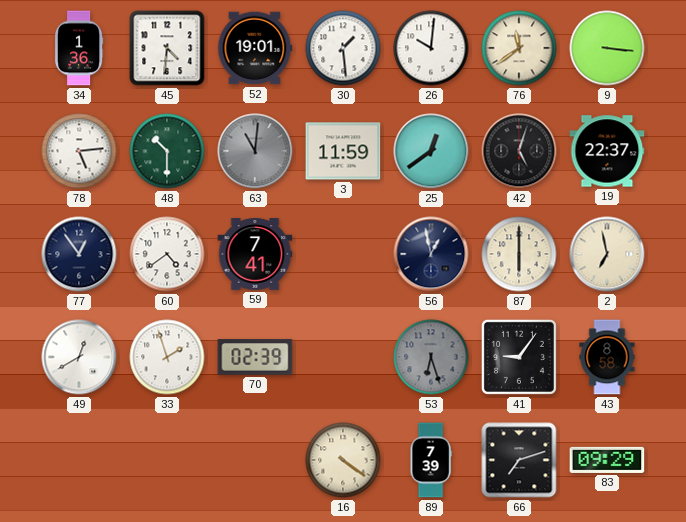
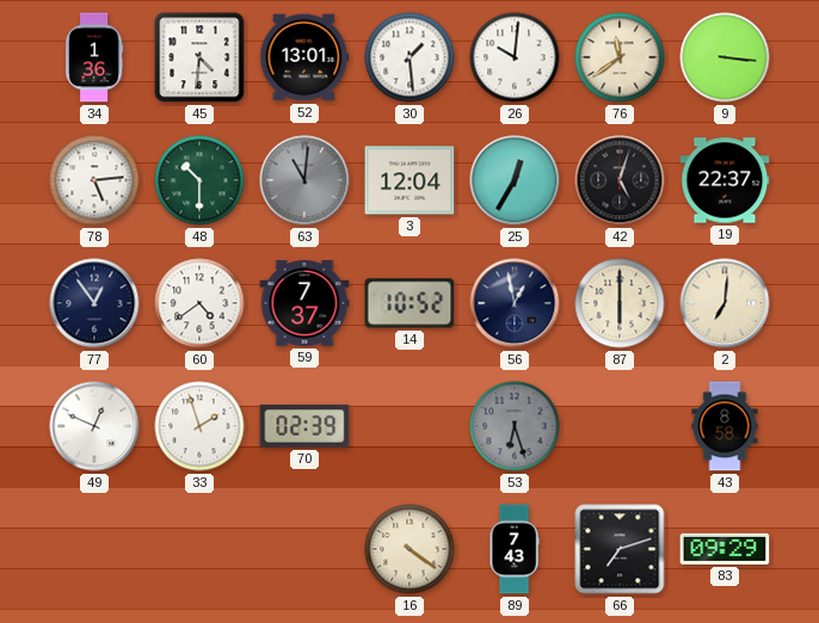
52: 19:01 -> 13:01
3: 11:59 -> 12:04
25: 12:39 -> 12:35
59: 7:41 -> 7:37
14: none -> 10:52
2: 6:58 -> 7:01
49: 12:40 -> 12:49
41: 9:06 -> none
89: 7:39 -> 7:43
